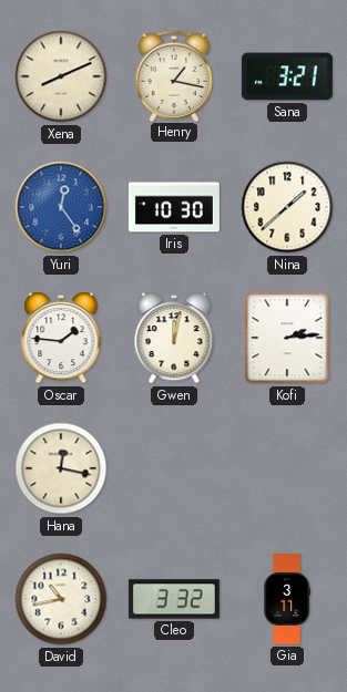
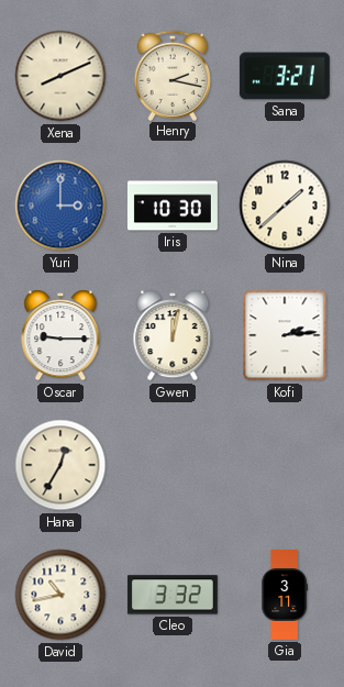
Henry: 1:17 -> 2:17
Yuri: 12:24 -> 3:00
Oscar: 1:46 -> 9:15
Hana: 12:17 -> 12:35
